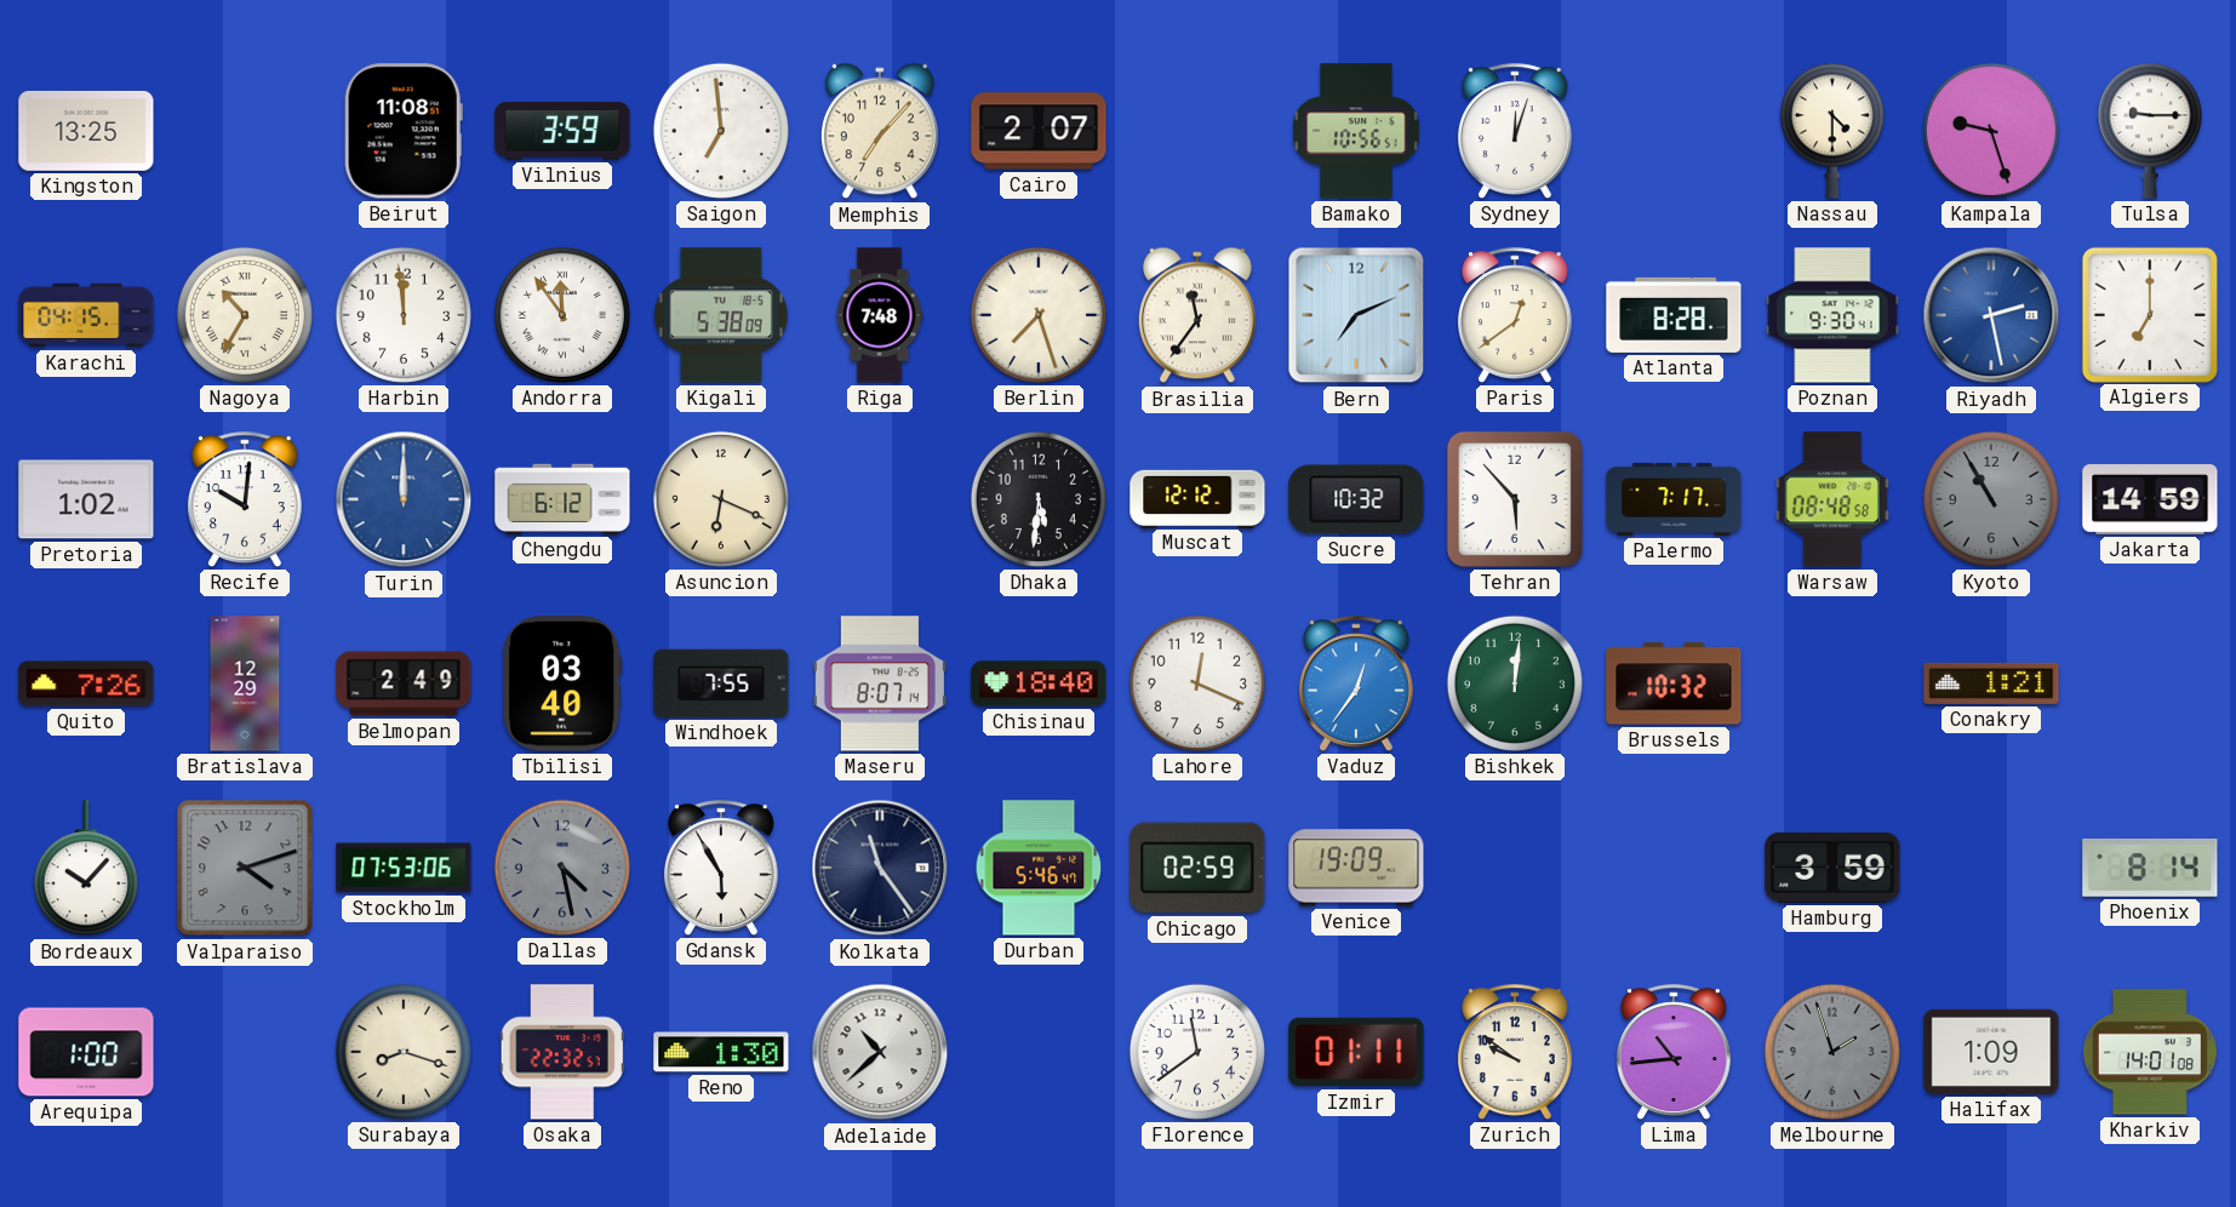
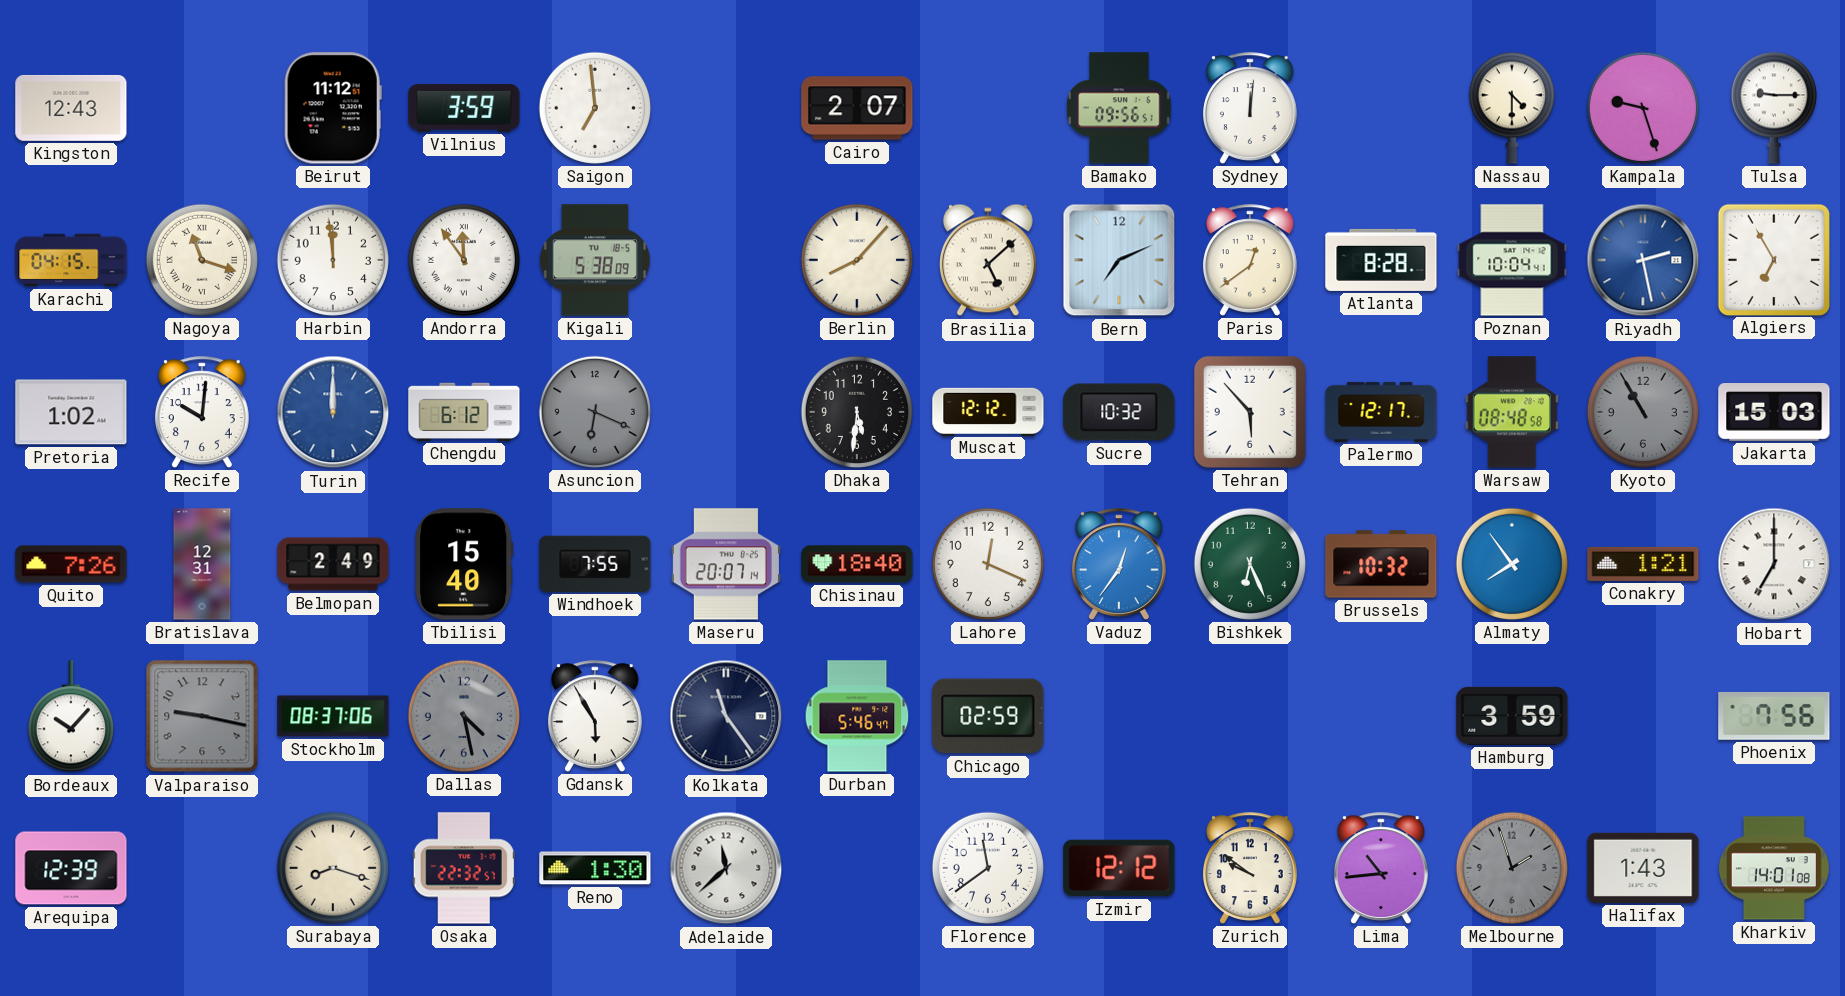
Kingston: 13:25 -> 12:43
Beirut: 11:08 -> 11:12
Memphis: 7:07 -> none
Bamako: 10:56 -> 09:56
Sydney: 12:03 -> 12:01
Nagoya: 10:35 -> 11:18
Riga: 7:48 -> none
Berlin: 7:27 -> 8:07
Brasilia: 11:36 -> 5:08
Poznan: 9:30 -> 10:04
Algiers: 7:00 -> 6:55
Asuncion dial: cream -> grey
Palermo: 7:17 -> 12:17
Jakarta: 14:59 -> 15:03
Bratislava: 12:29 -> 12:31
Tbilisi: 03:40 -> 15:40
Maseru: 8:07 -> 20:07
Bishkek: 12:01 -> 6:26
Almaty: none -> 7:54
Hobart: none -> 7:00
Valparaiso: 4:12 -> 9:17
Stockholm: 07:53 -> 08:37
Venice: 19:09 -> none
Phoenix: 8:14 -> 7:56
Arequipa: 1:00 -> 12:39
Adelaide: 10:38 -> 11:38
Izmir: 01:11 -> 12:12
Halifax: 1:09 -> 1:43
